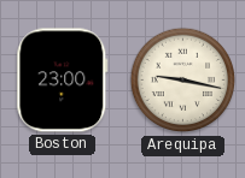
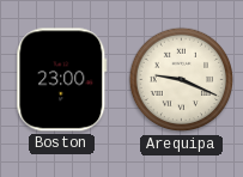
Arequipa: 9:17 -> 9:19
